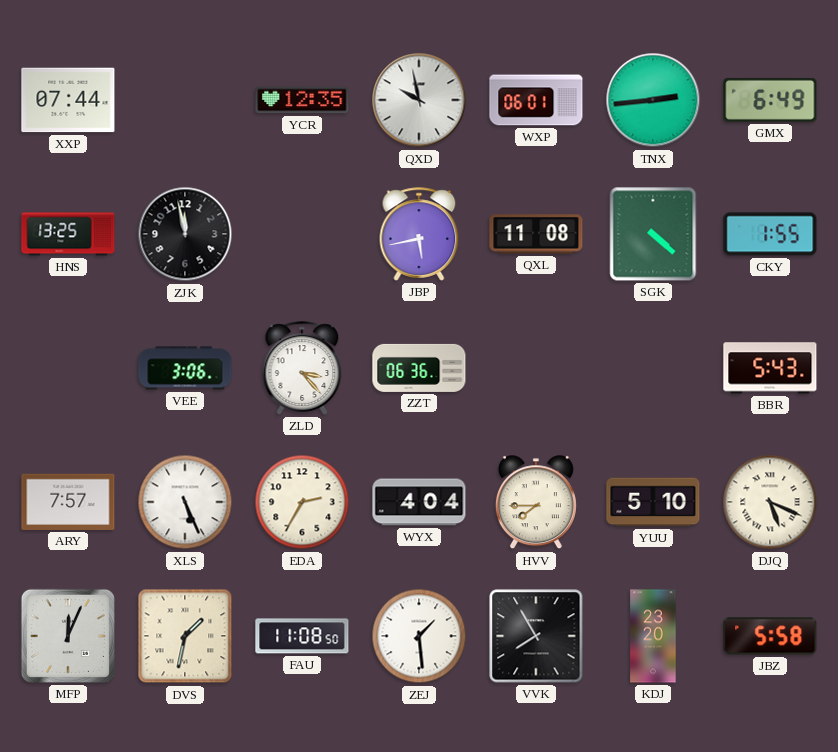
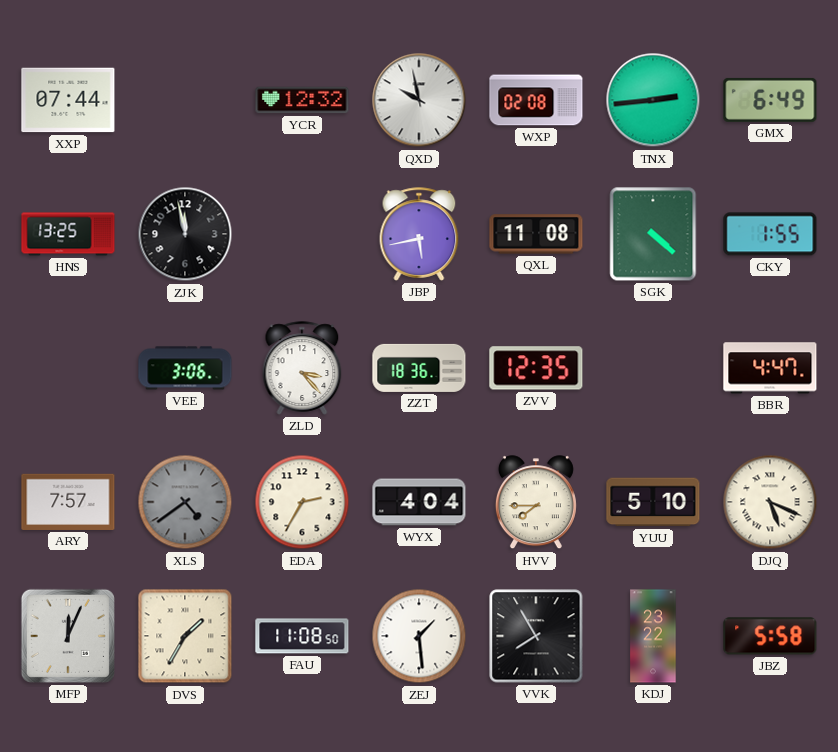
YCR: 12:35 -> 12:32
WXP: 06:01 -> 02:08
ZZT: 06:36 -> 18:36
ZVV: none -> 12:35
BBR: 5:43 -> 4:47
XLS: 5:26 -> 4:39
XLS dial: white -> grey
DVS: 1:32 -> 1:35
KDJ: 23:20 -> 23:22
